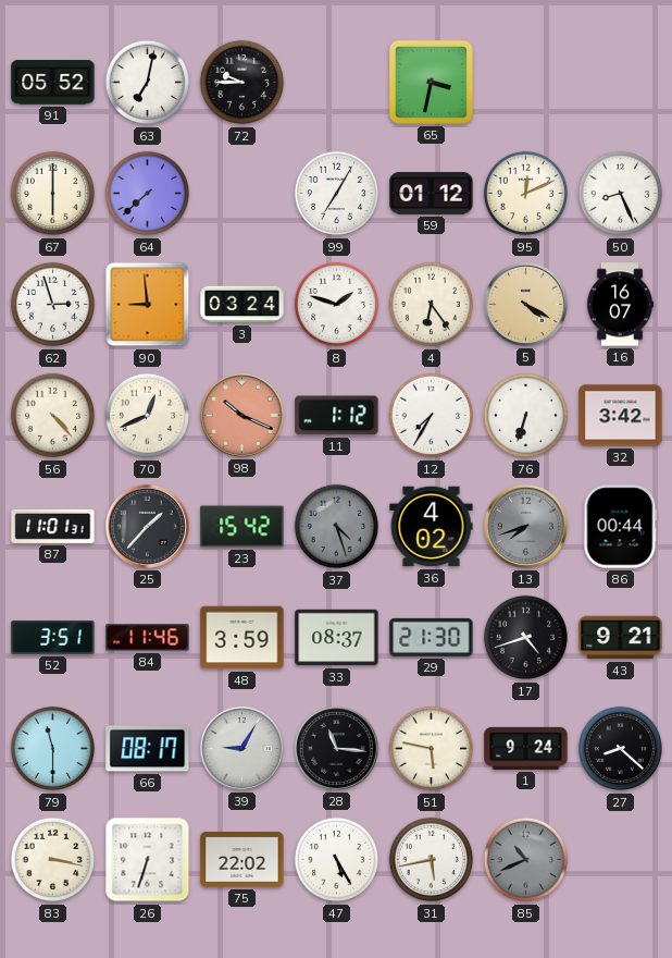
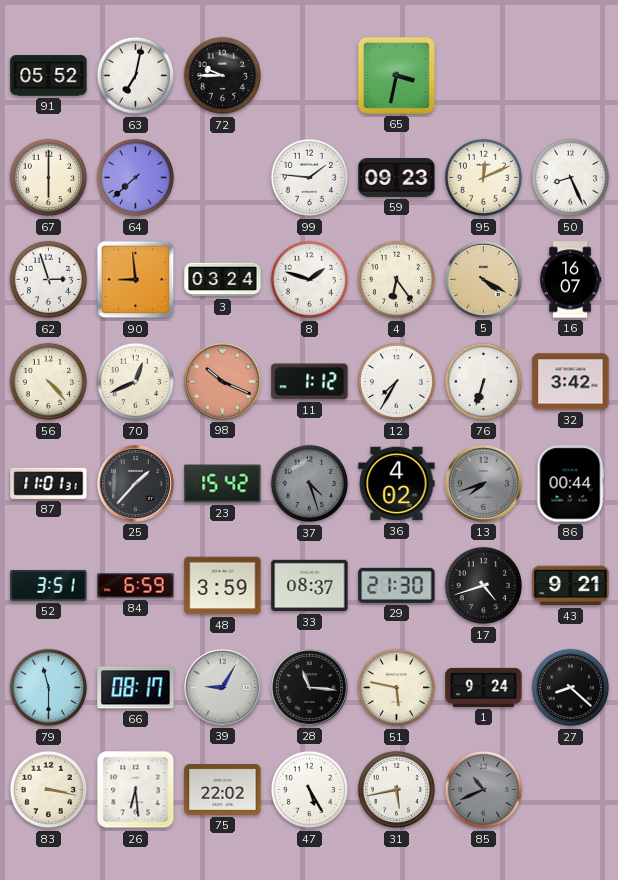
99: 7:05 -> 1:46
59: 01:12 -> 09:23
84: 11:46 -> 6:59
26: 6:33 -> 6:29
